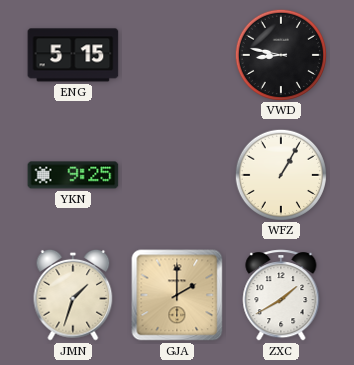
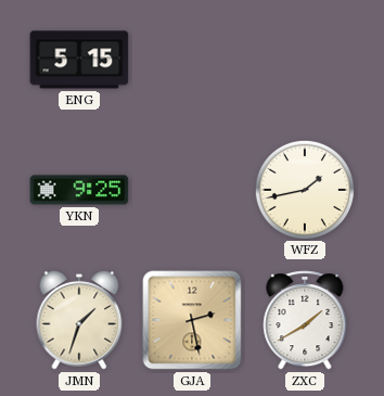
VWD: 8:47 -> none
WFZ: 1:05 -> 1:43
GJA: 2:00 -> 2:28
